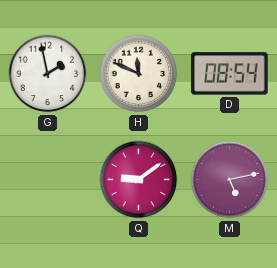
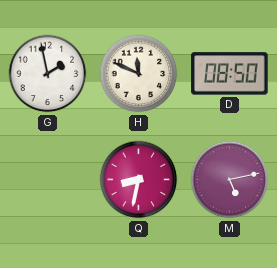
D: 08:54 -> 08:50
Q: 9:09 -> 8:32
